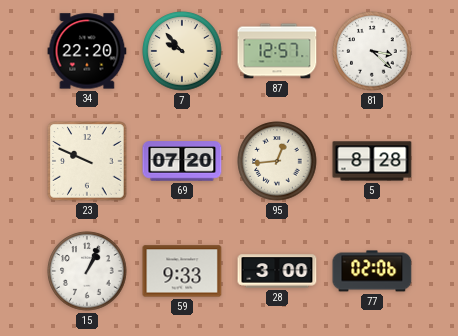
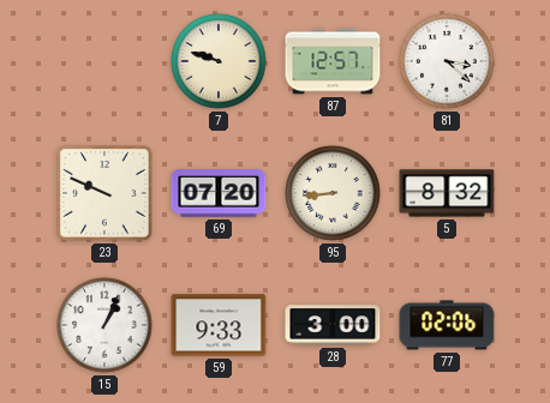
34: 22:20 -> none
7: 9:53 -> 9:48
95: 12:44 -> 8:44
5: 8:28 -> 8:32
